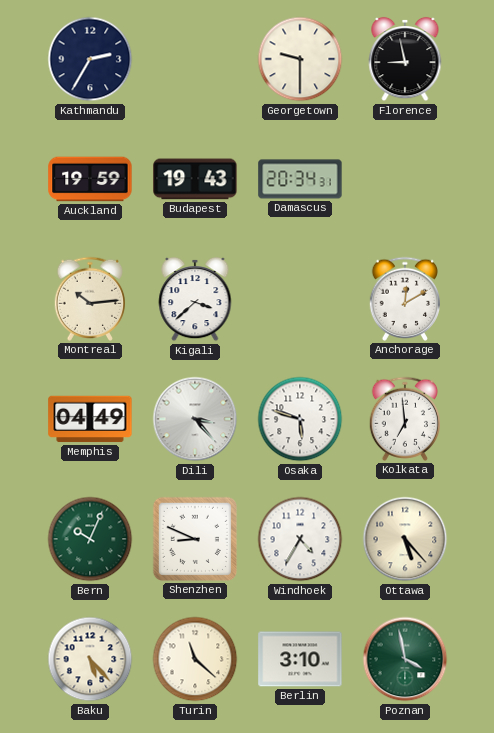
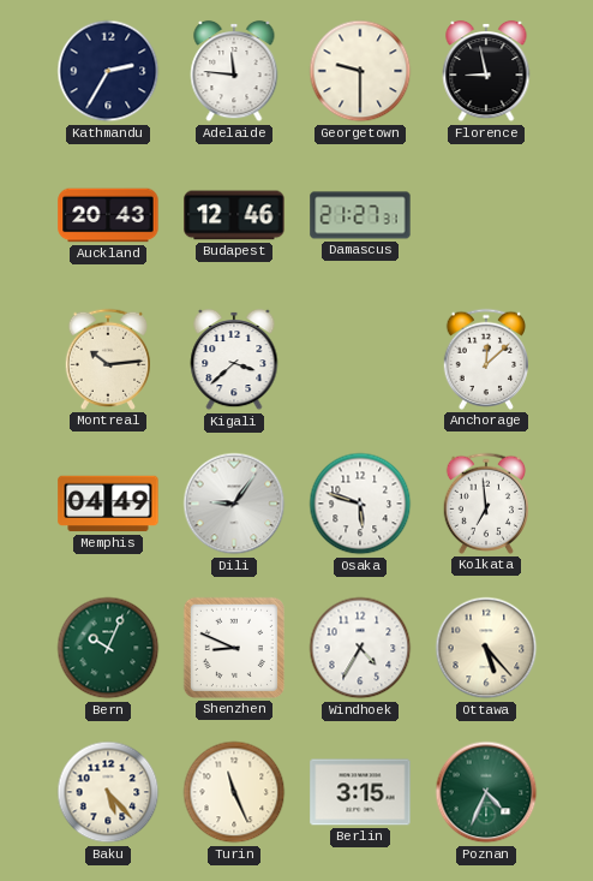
Adelaide: none -> 11:46
Auckland: 19:59 -> 20:43
Budapest: 19:43 -> 12:46
Damascus: 20:34 -> 21:27
Anchorage: 12:10 -> 12:08
Dili: 3:23 -> 9:06
Turin: 11:22 -> 11:26
Berlin: 3:10 -> 3:15
Poznan: 3:58 -> 4:34
